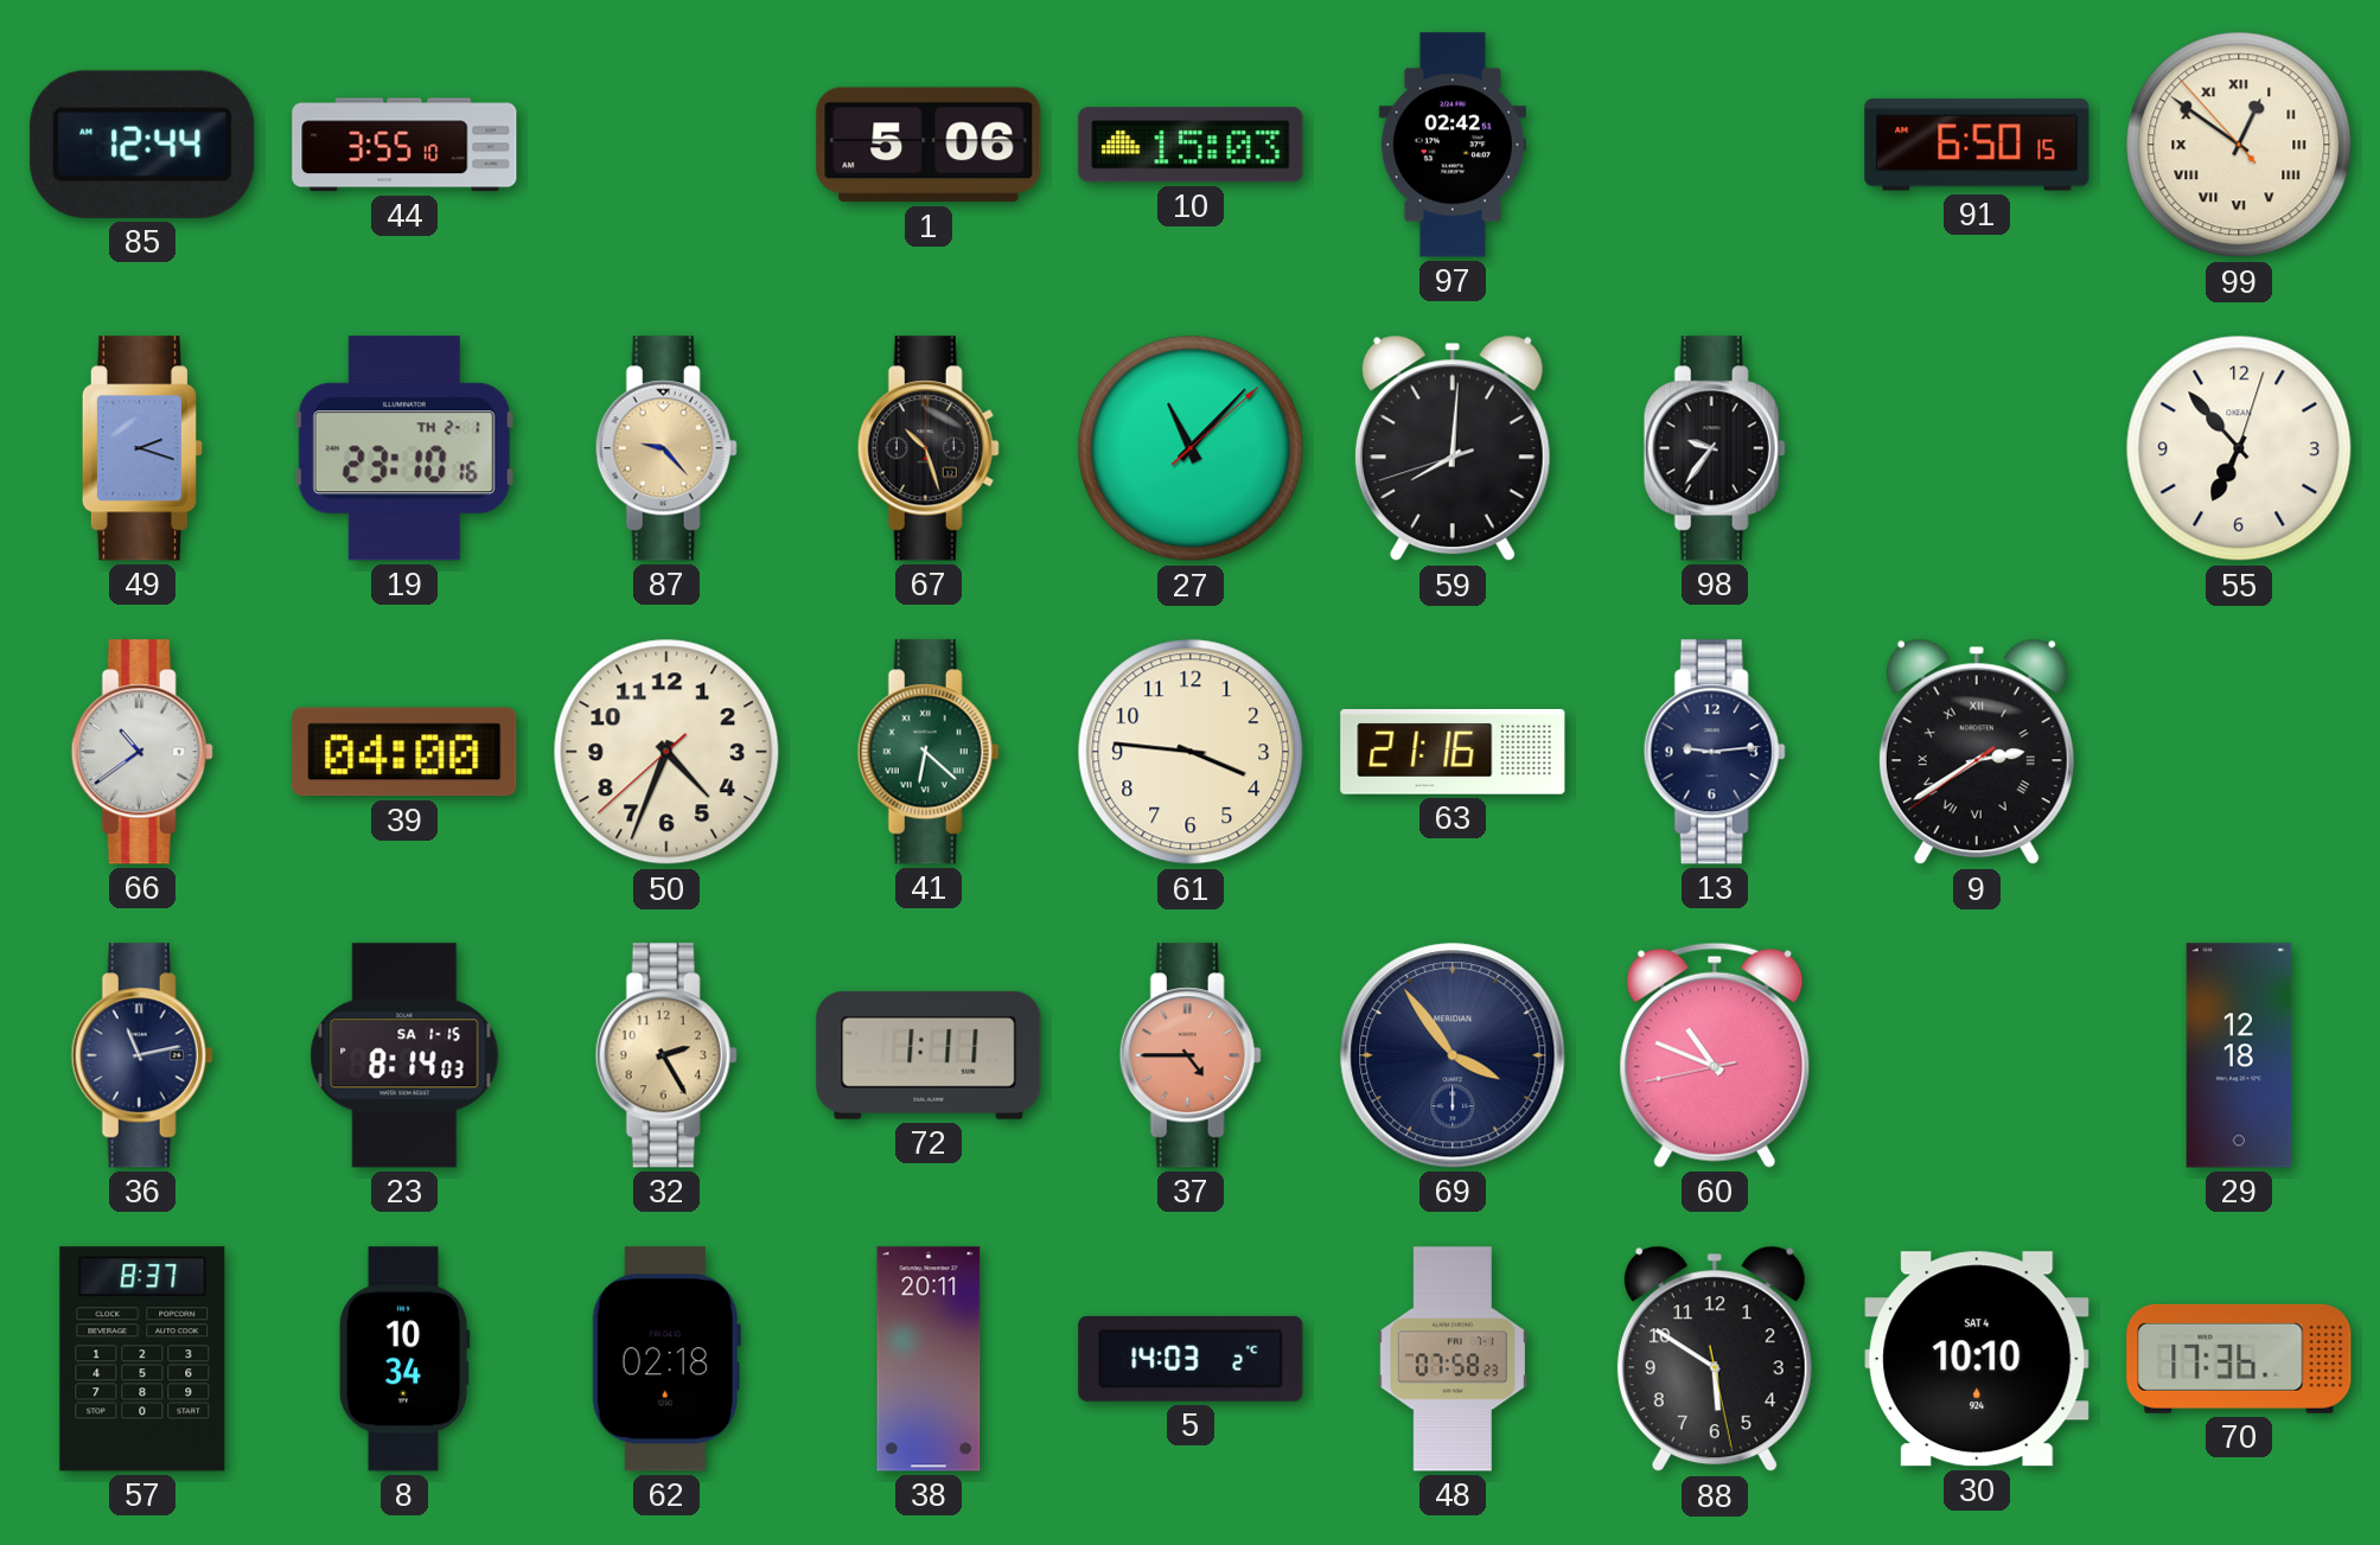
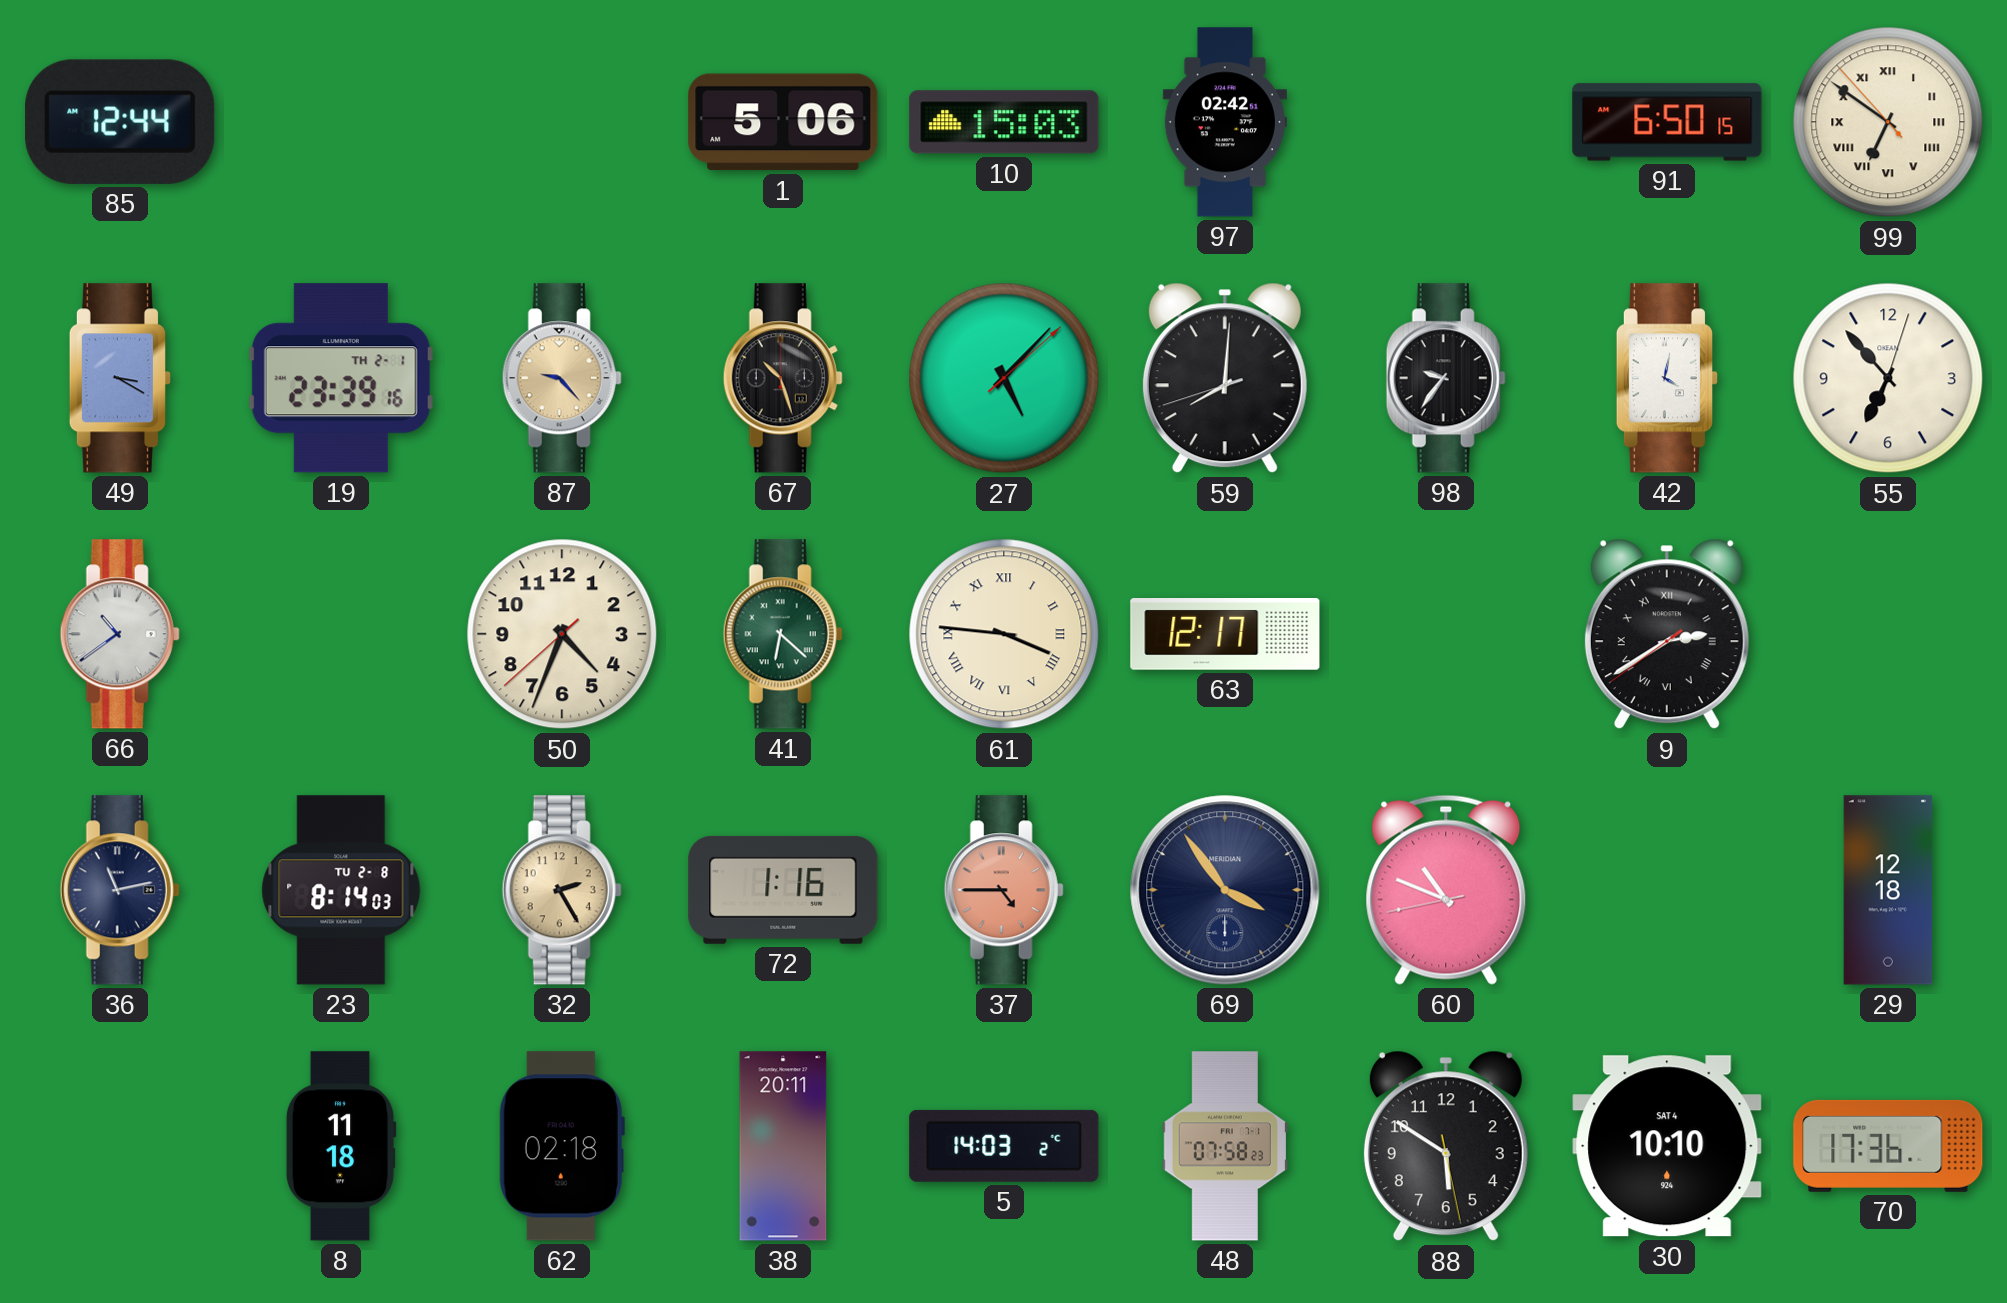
44: 3:55 -> none
99: 12:50 -> 6:50
49: 2:18 -> 3:20
19: 23:10 -> 23:39
27: 11:07 -> 5:07
42: none -> 4:02
39: 04:00 -> none
61 numerals: Arabic -> Roman
63: 21:16 -> 12:17
13: 9:14 -> none
23 date: SA 1-15 -> TU 2-8
72: 1:11 -> 1:16
57: 8:37 -> none
8: 10:34 -> 11:18
